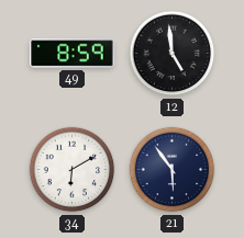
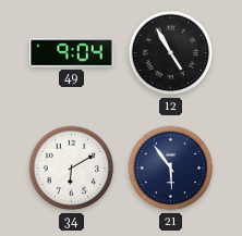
49: 8:59 -> 9:04
12: 4:59 -> 4:55
